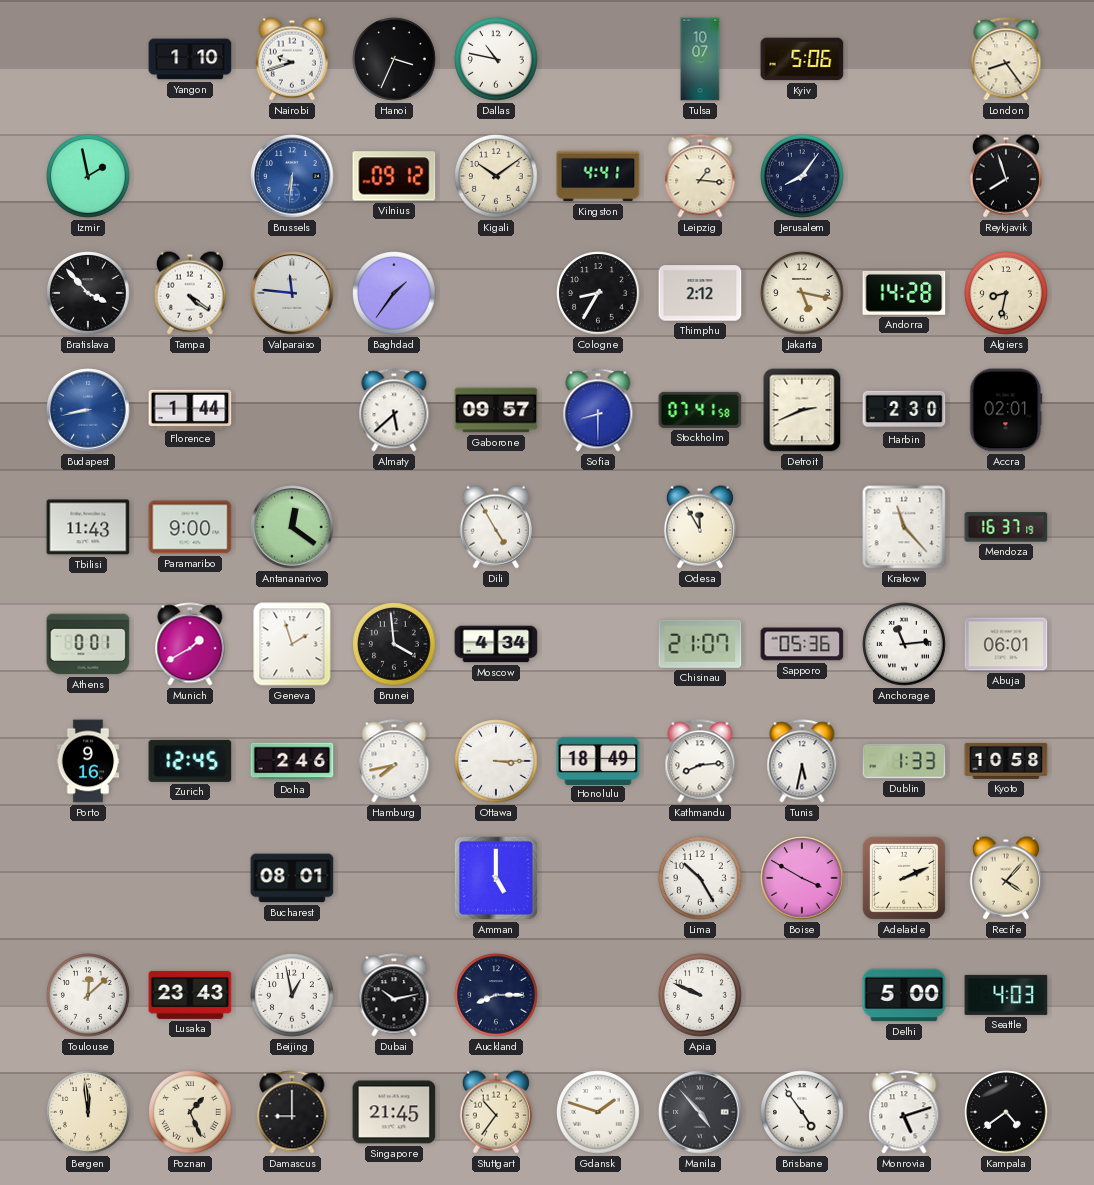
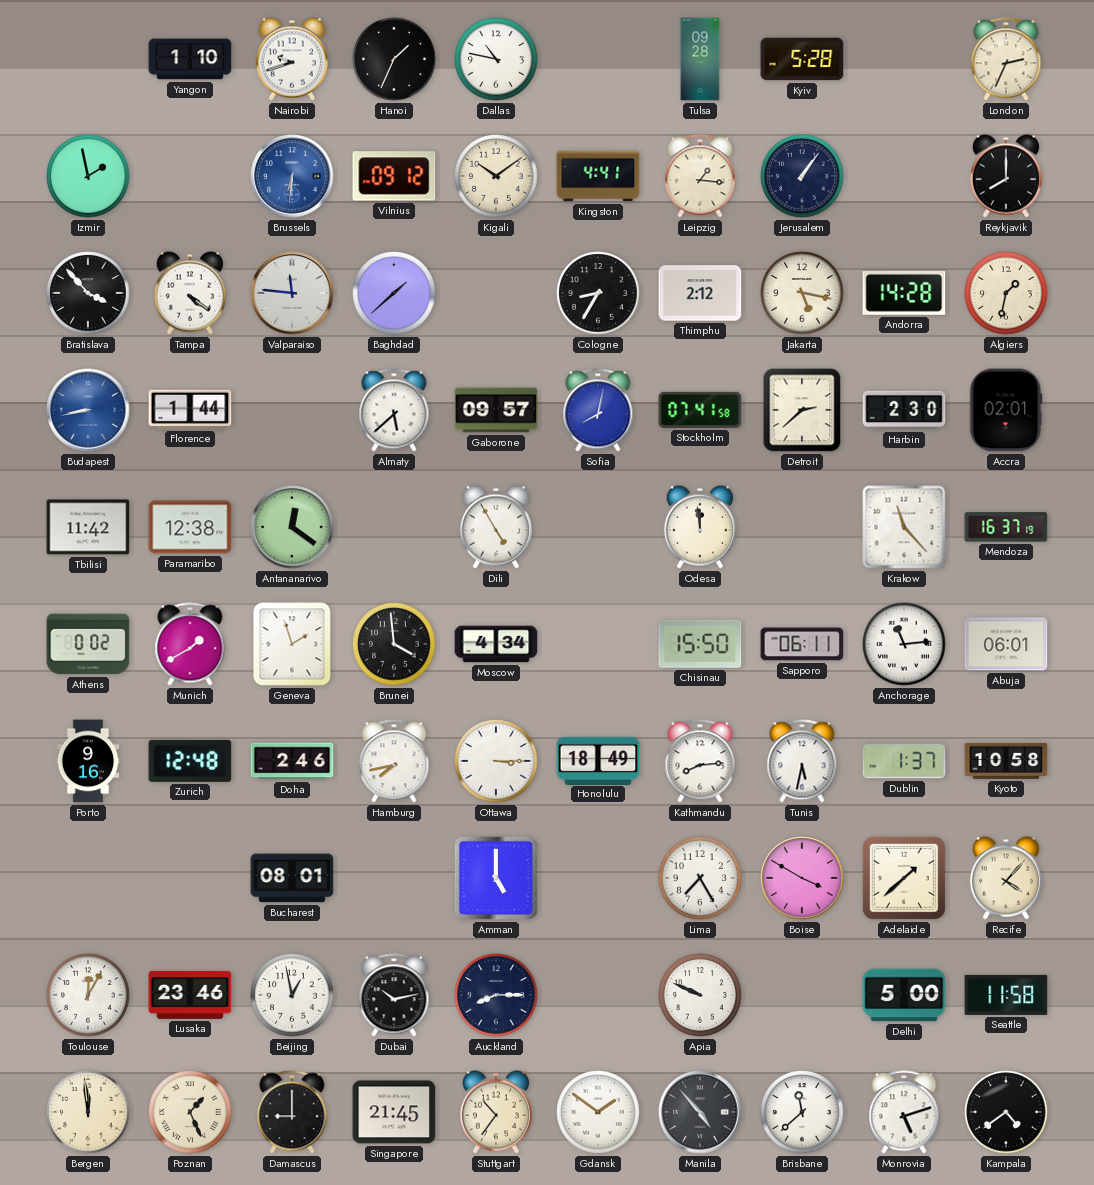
Hanoi: 3:34 -> 1:34
Tulsa: 10:07 -> 09:28
Kyiv: 5:06 -> 5:28
London: 8:24 -> 2:34
Jerusalem: 8:06 -> 1:06
Reykjavik: 7:57 -> 8:00
Baghdad: 1:36 -> 1:38
Algiers: 8:32 -> 1:32
Sofia: 8:30 -> 8:02
Detroit: 2:41 -> 2:38
Tbilisi: 11:43 -> 11:42
Paramaribo: 9:00 -> 12:38
Odesa: 11:55 -> 11:59
Athens: 0:01 -> 0:02
Chisinau: 21:07 -> 15:50
Sapporo: 05:36 -> 06:11
Zurich: 12:45 -> 12:48
Dublin: 1:33 -> 1:37
Lima: 10:25 -> 7:25
Adelaide: 2:11 -> 1:38
Toulouse: 12:08 -> 12:05
Lusaka: 23:43 -> 23:46
Seattle: 4:03 -> 11:58
Gdansk: 1:48 -> 1:51
Brisbane: 4:54 -> 11:38
